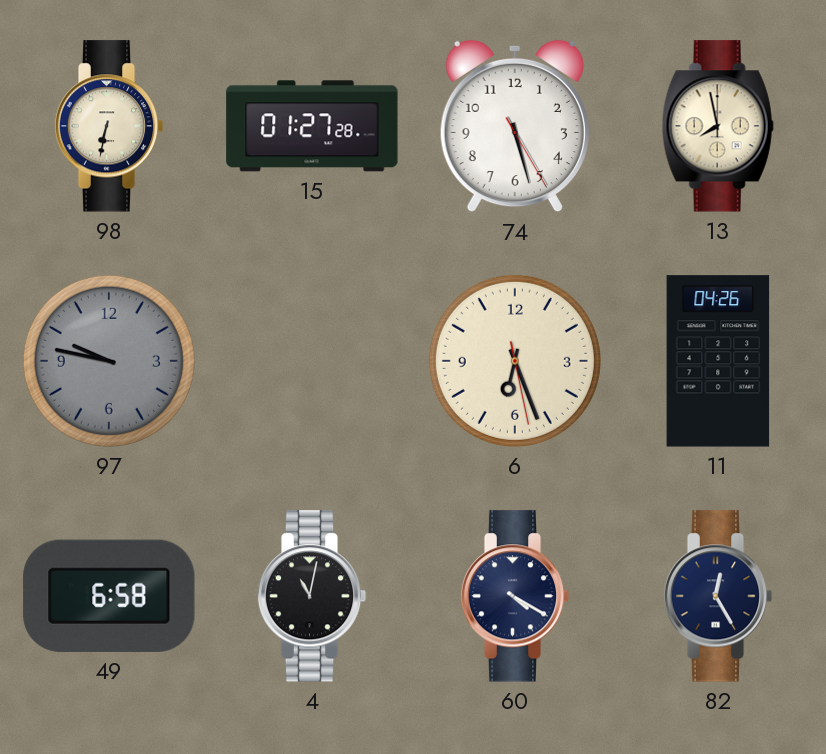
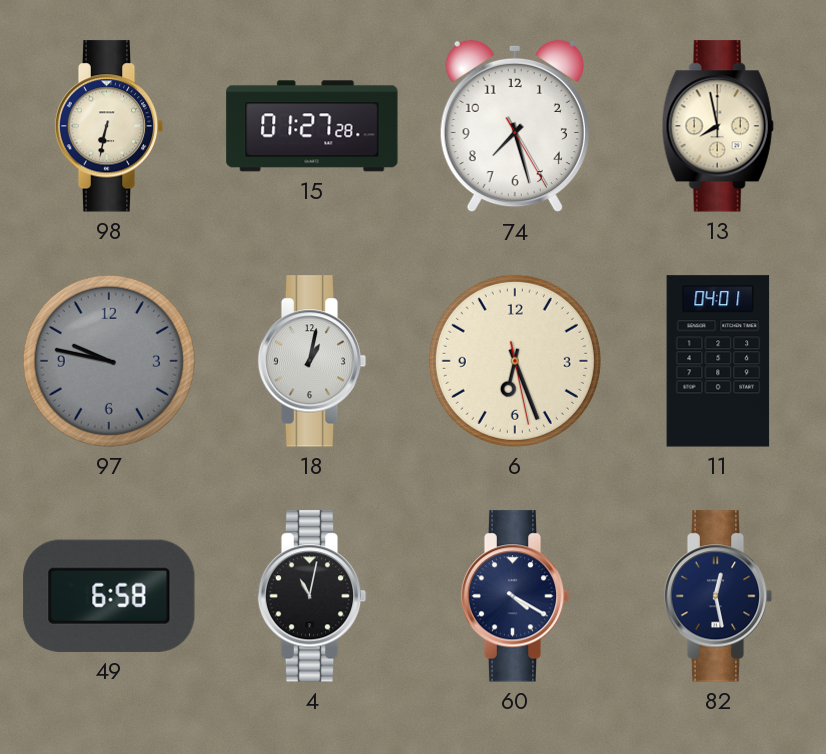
74: 5:27 -> 7:27
18: none -> 1:02
11: 04:26 -> 04:01
82: 12:25 -> 12:28
